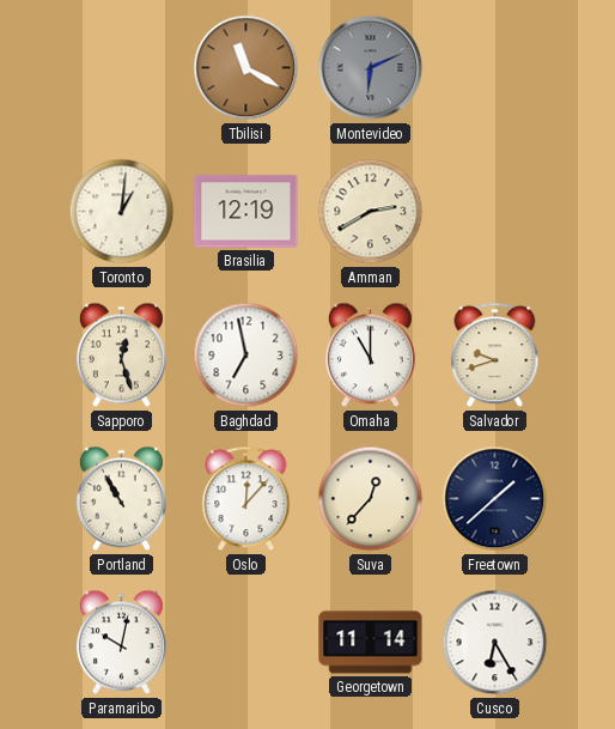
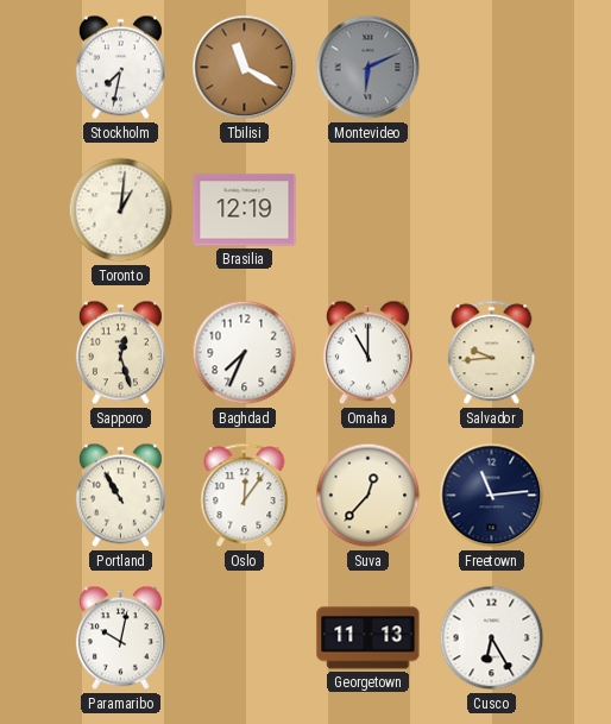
Stockholm: none -> 7:32
Amman: 2:40 -> none
Baghdad: 6:58 -> 7:34
Salvador: 9:42 -> 9:44
Oslo: 12:07 -> 12:06
Freetown: 1:38 -> 11:14
Georgetown: 11:14 -> 11:13
